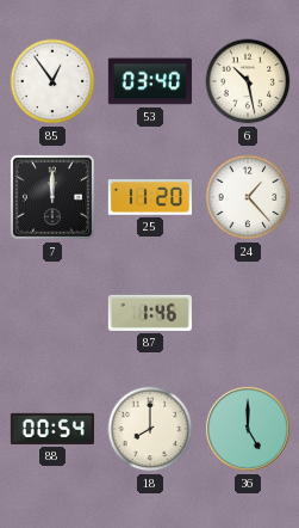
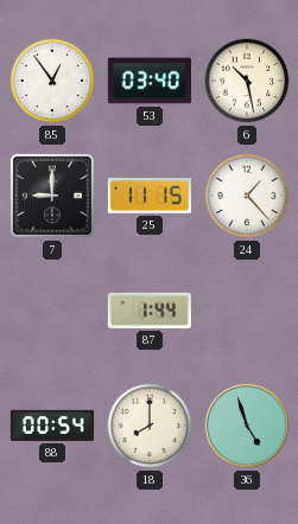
7: 12:00 -> 9:00
25: 11:20 -> 11:15
87: 1:46 -> 1:44
36: 5:00 -> 4:57
